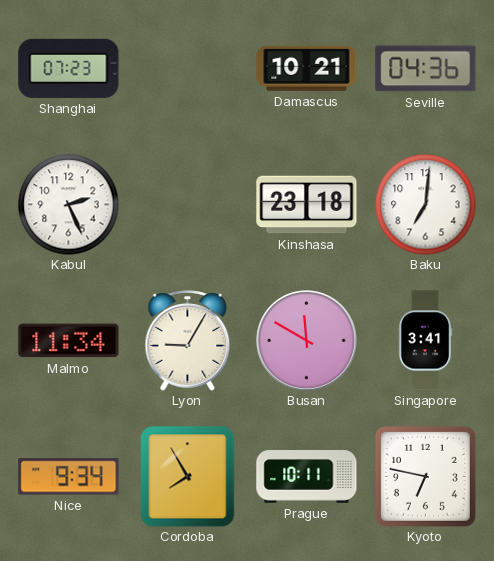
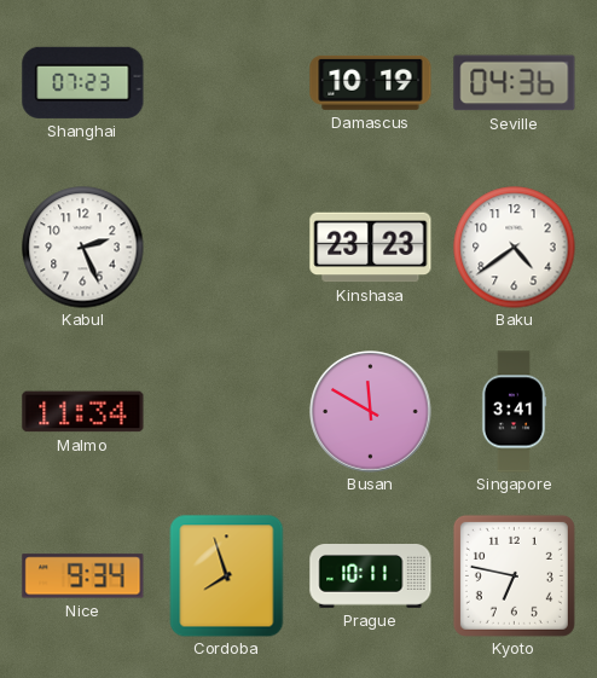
Damascus: 10:21 -> 10:19
Kinshasa: 23:18 -> 23:23
Baku: 7:01 -> 4:39
Lyon: 9:05 -> none
Cordoba: 7:55 -> 7:57
